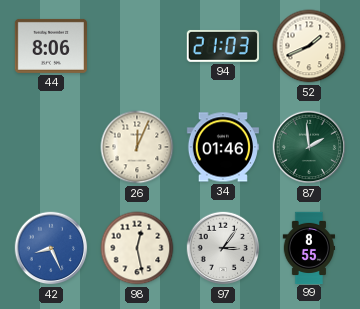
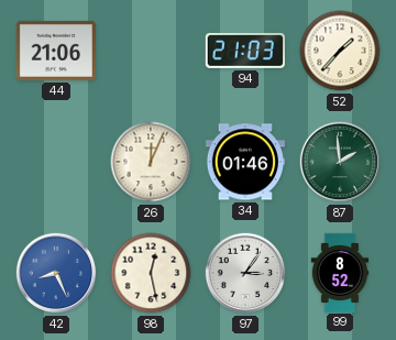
44: 8:06 -> 21:06
52: 1:41 -> 1:37
99: 8:55 -> 8:52
